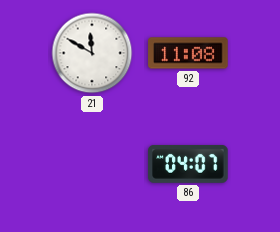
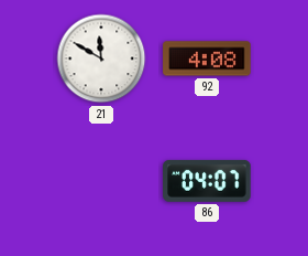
92: 11:08 -> 4:08
